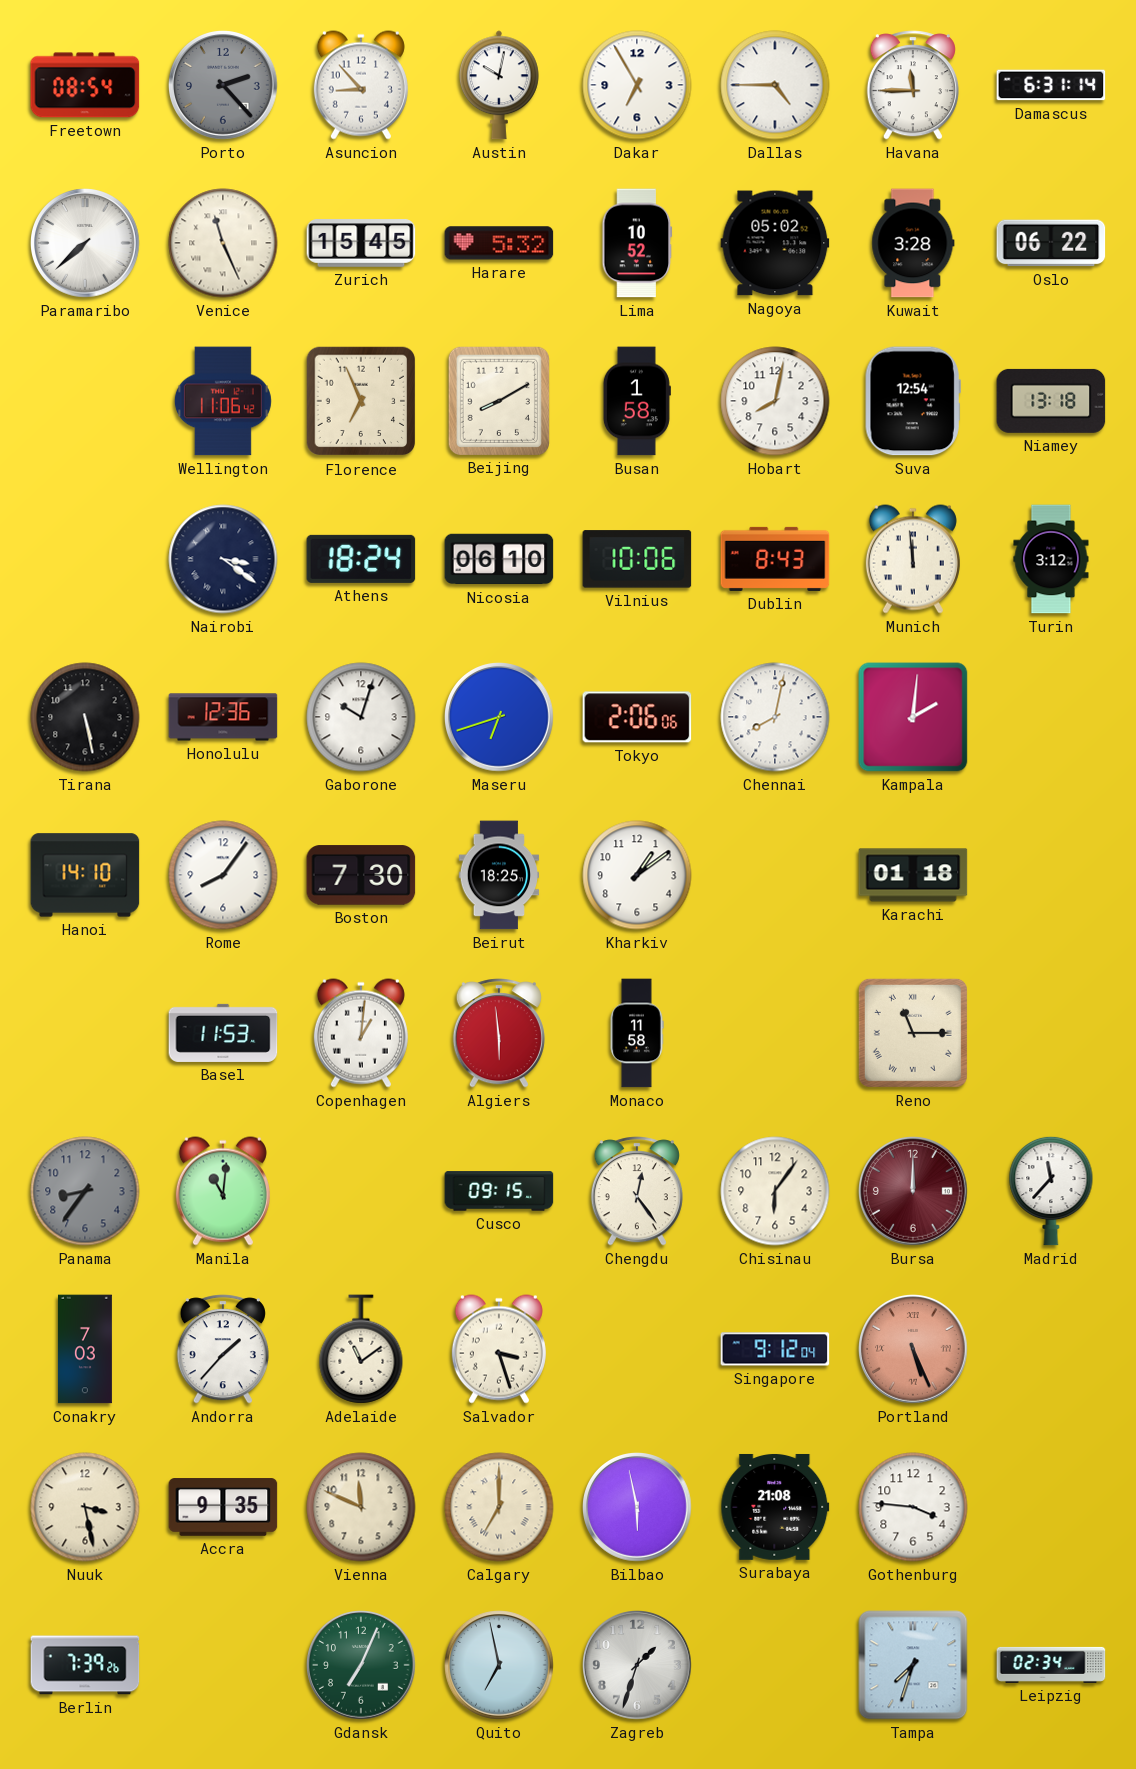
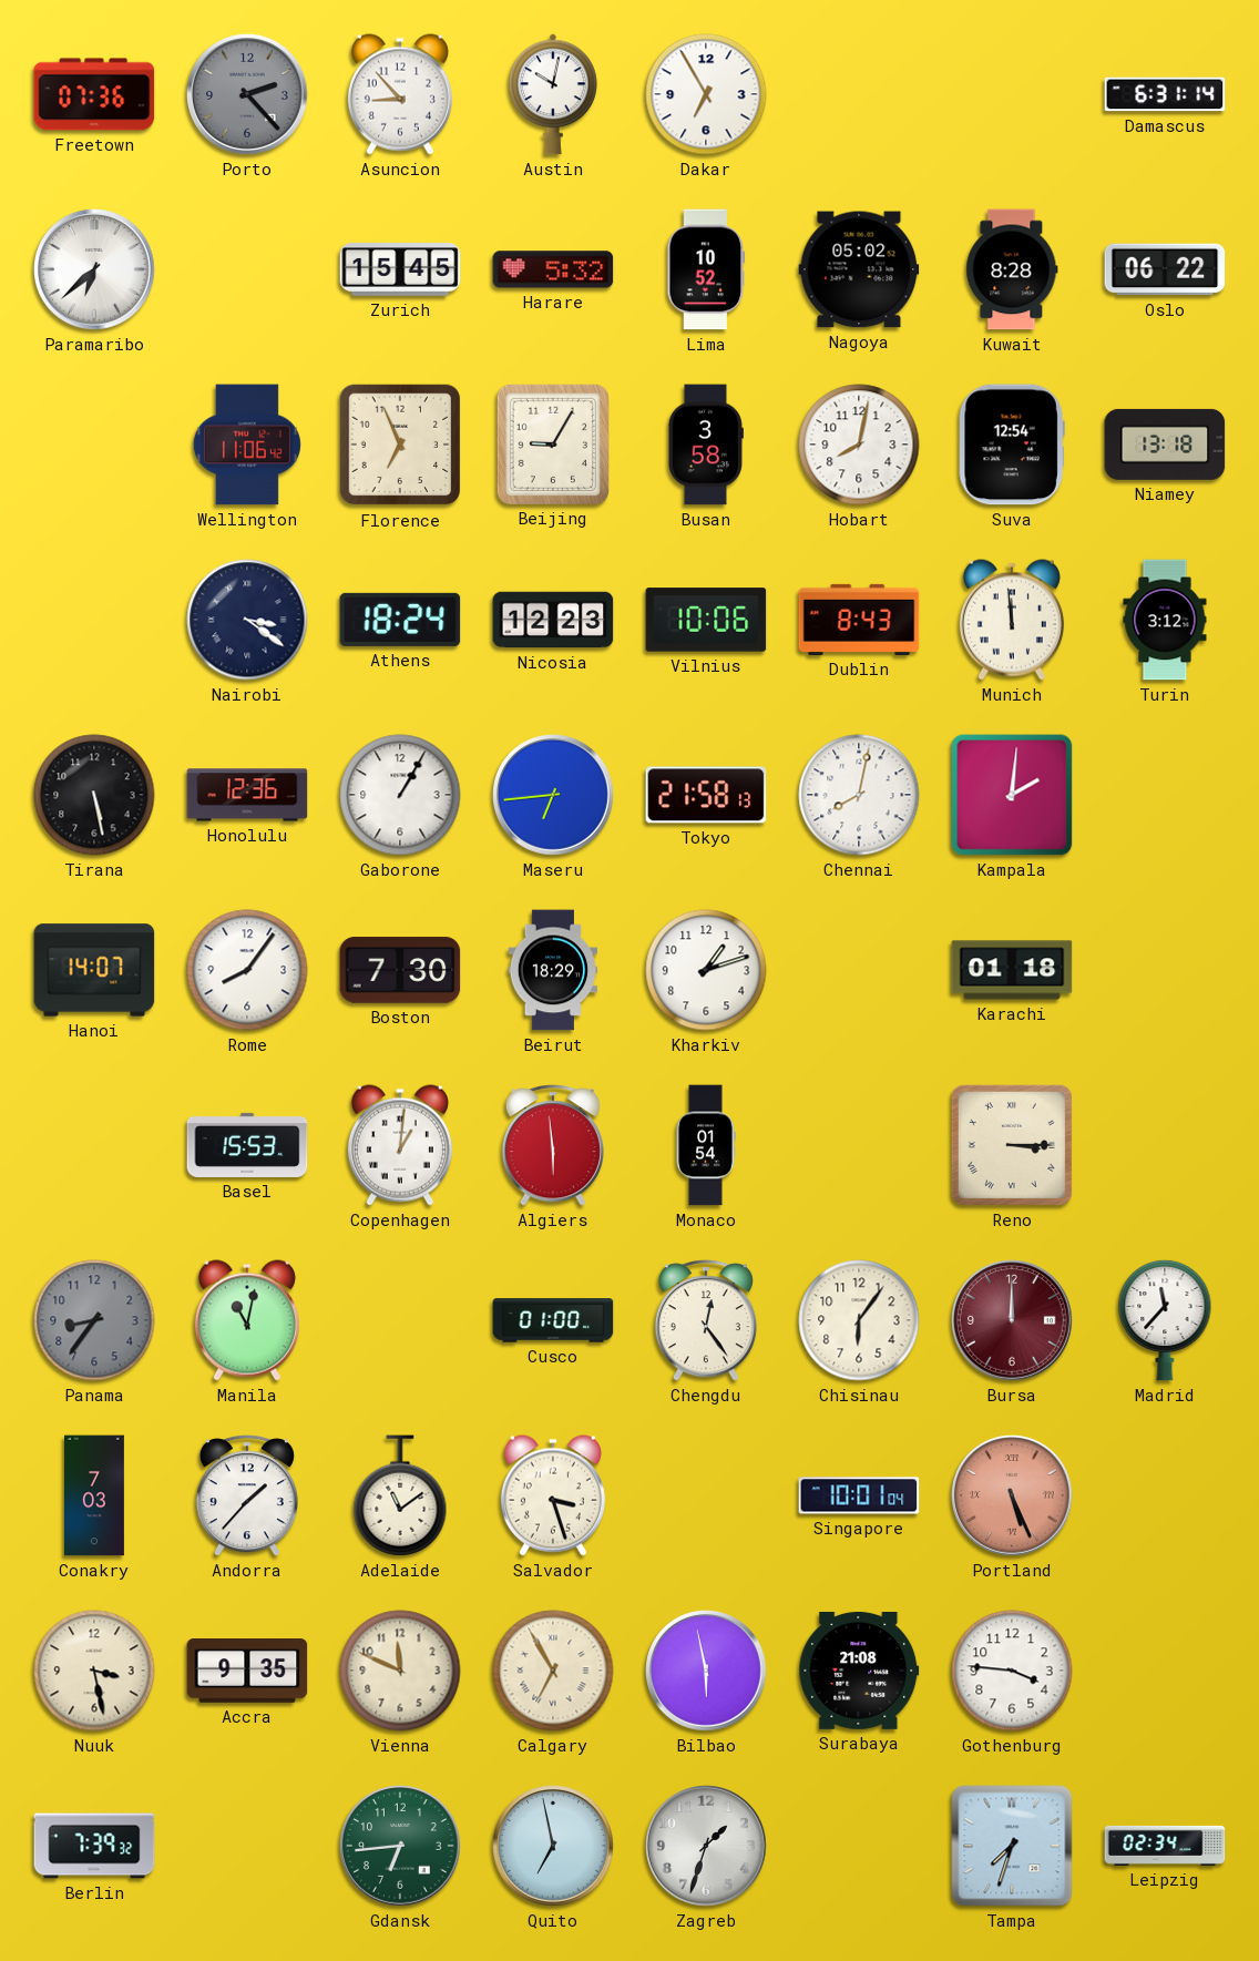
Freetown: 08:54 -> 07:36
Dallas: 4:45 -> none
Havana: 11:45 -> none
Paramaribo: 7:38 -> 6:38
Venice: 11:26 -> none
Kuwait: 3:28 -> 8:28
Beijing: 8:10 -> 9:05
Busan: 1:58 -> 3:58
Nicosia: 06:10 -> 12:23
Gaborone: 10:03 -> 1:05
Maseru: 6:42 -> 6:44
Tokyo: 2:06 -> 21:58
Hanoi: 14:10 -> 14:07
Beirut: 18:25 -> 18:29
Kharkiv: 1:09 -> 1:12
Basel: 11:53 -> 15:53
Monaco: 11:58 -> 01:54
Reno: 11:15 -> 3:15
Manila: 11:01 -> 11:02
Cusco: 09:15 -> 01:00
Singapore: 9:12 -> 10:01
Calgary: 7:00 -> 6:55
Berlin: 7:39:26 -> 7:39:32
Gdansk: 7:04 -> 6:44
